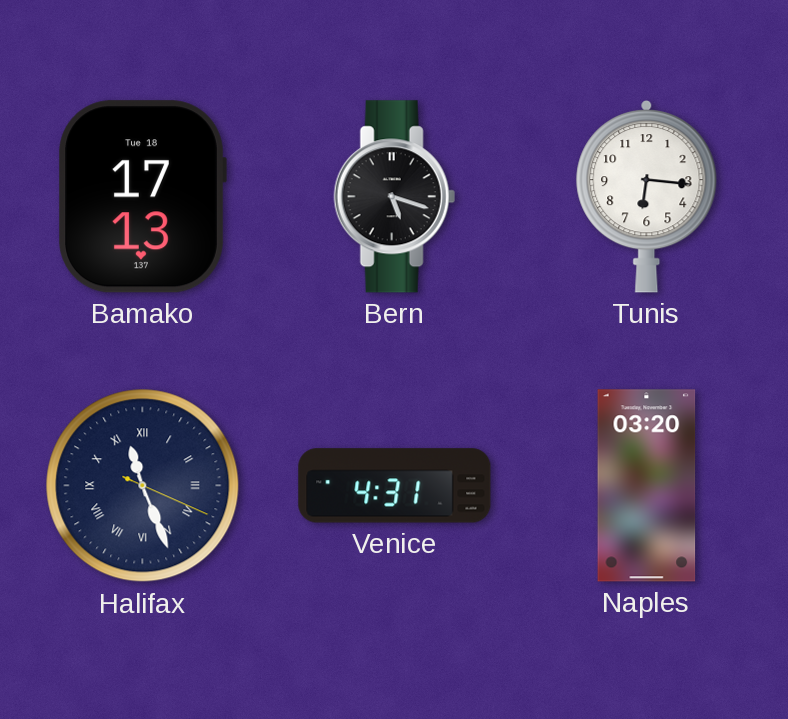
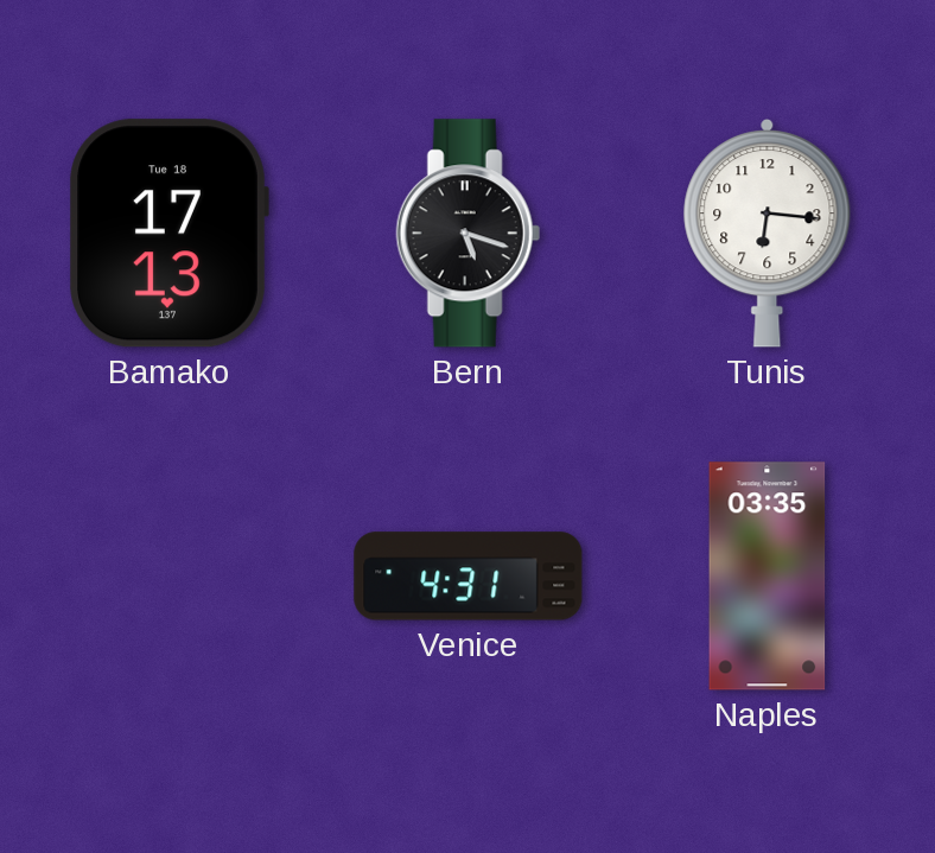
Halifax: 11:26 -> none
Naples: 03:20 -> 03:35
